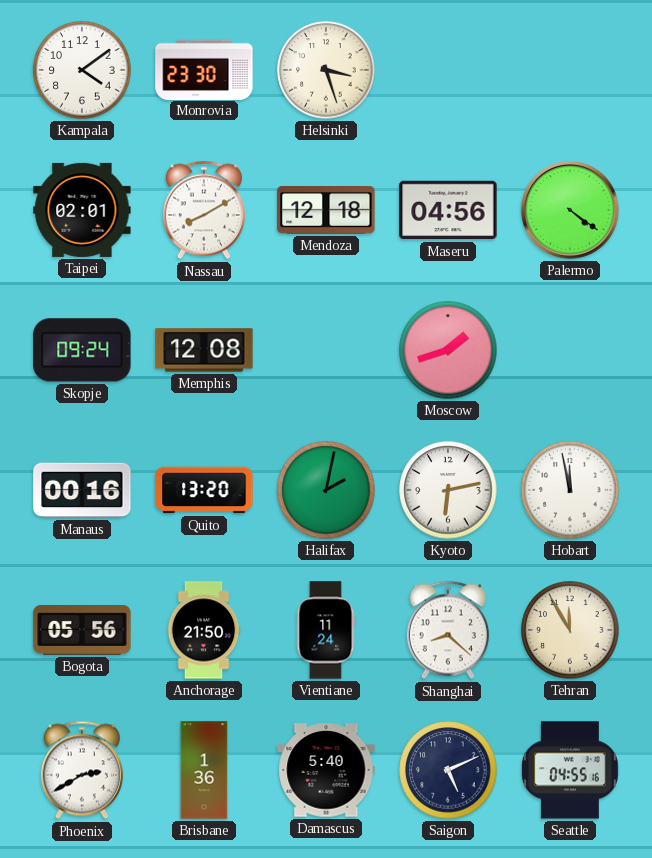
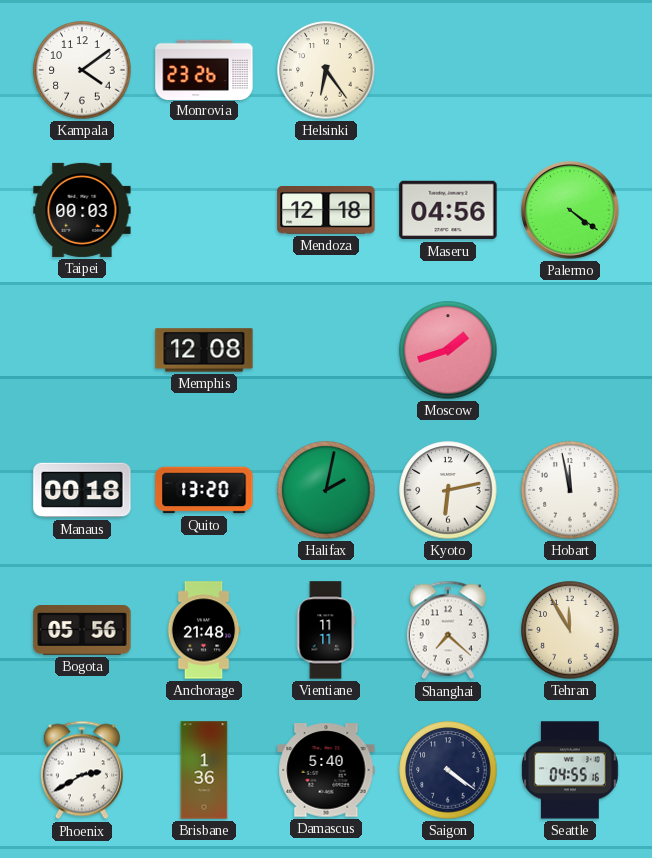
Monrovia: 23:30 -> 23:26
Helsinki: 3:27 -> 6:24
Taipei: 02:01 -> 00:03
Nassau: 8:10 -> none
Skopje: 09:24 -> none
Manaus: 00:16 -> 00:18
Anchorage: 21:50 -> 21:48
Vientiane: 11:24 -> 11:11
Shanghai: 8:22 -> 7:22
Saigon: 5:11 -> 4:21
